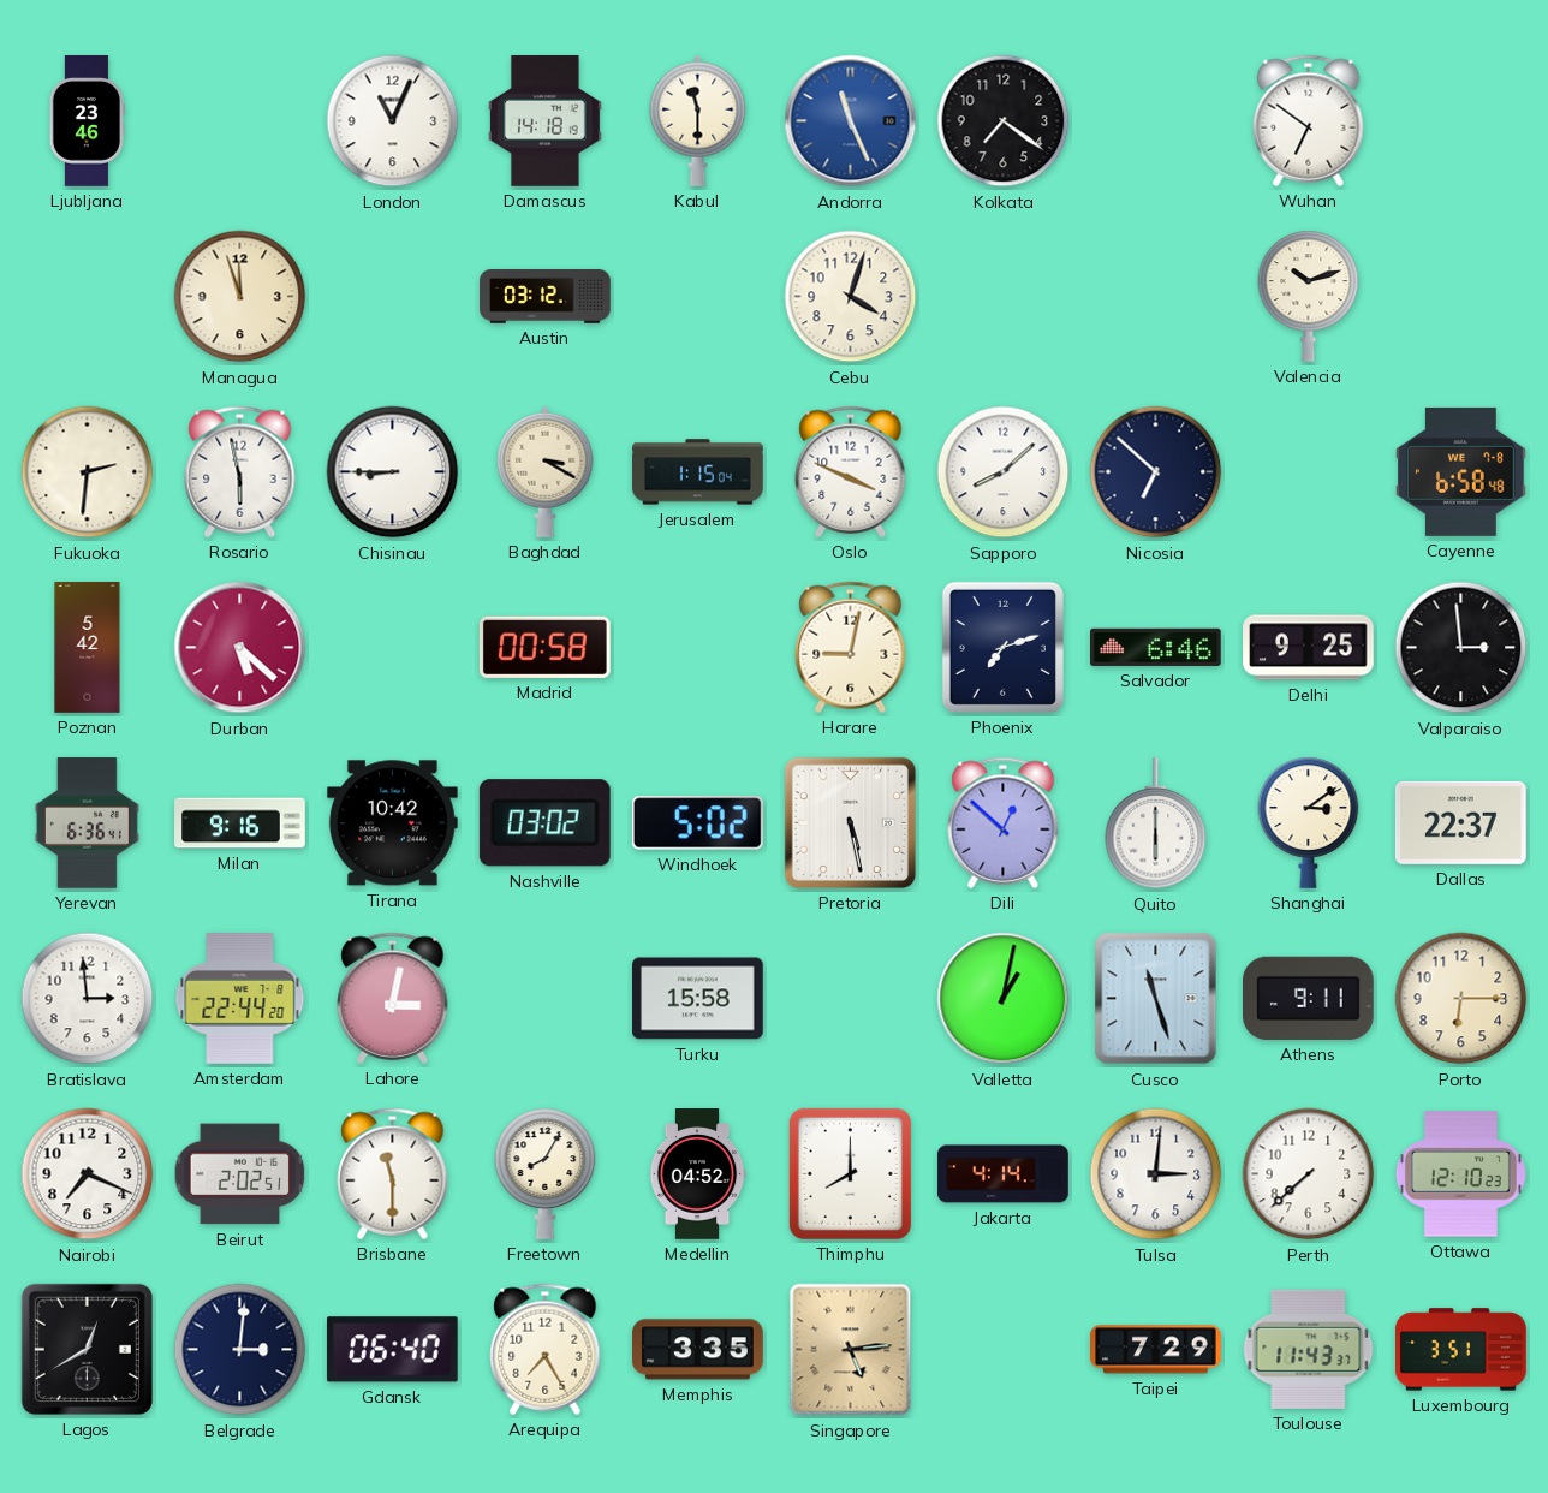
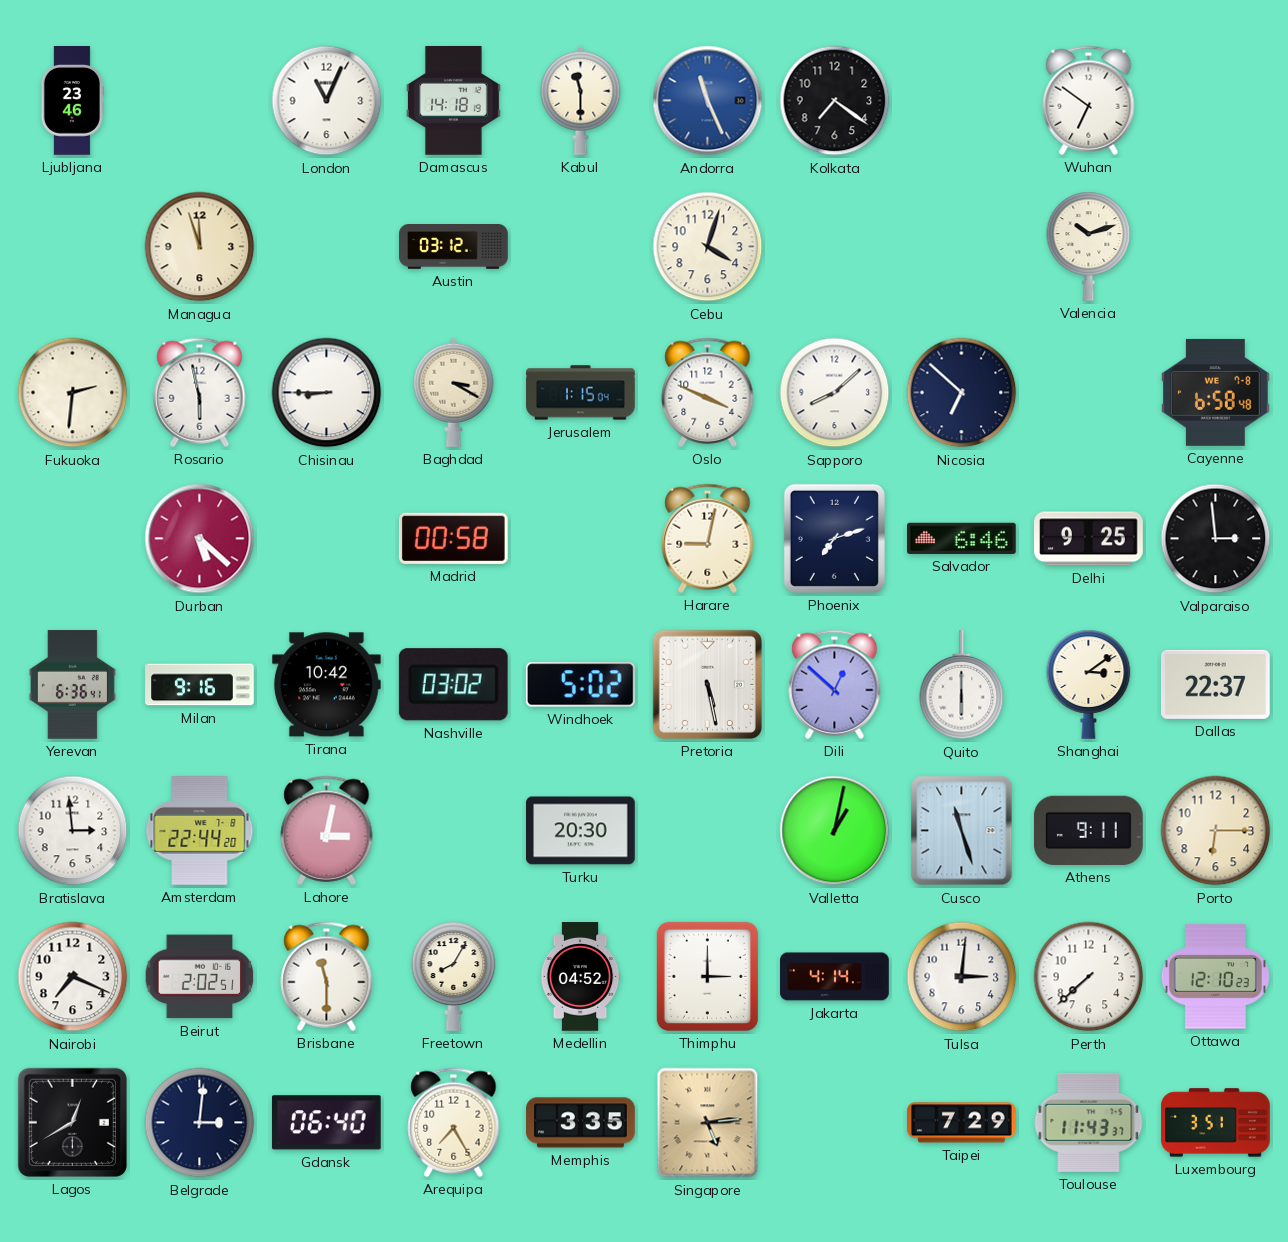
Poznan: 5:42 -> none
Turku: 15:58 -> 20:30
Thimphu: 8:00 -> 3:00
